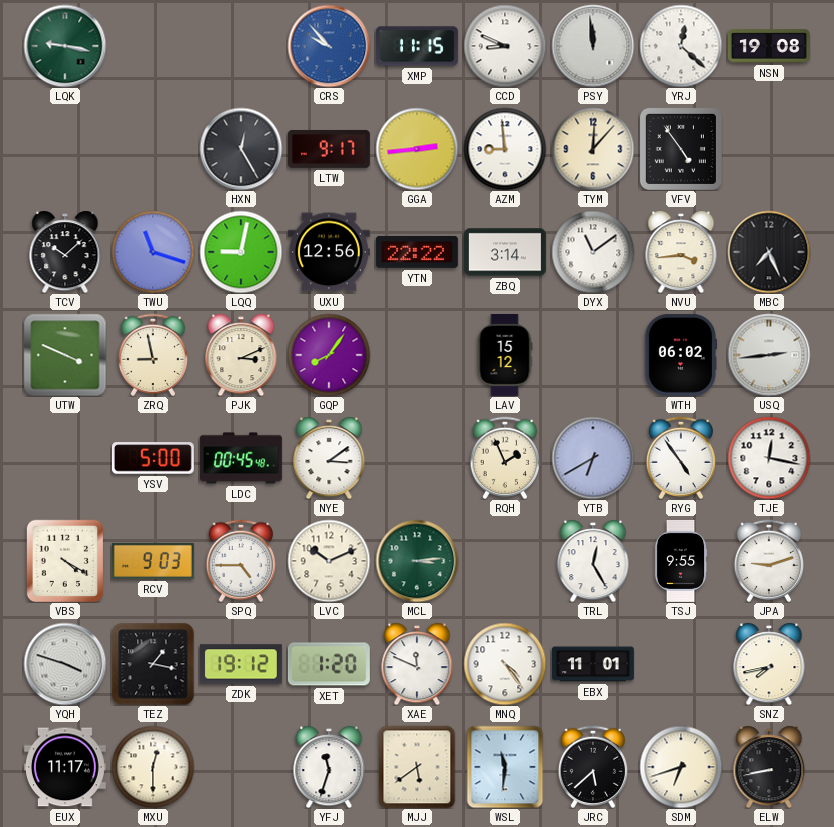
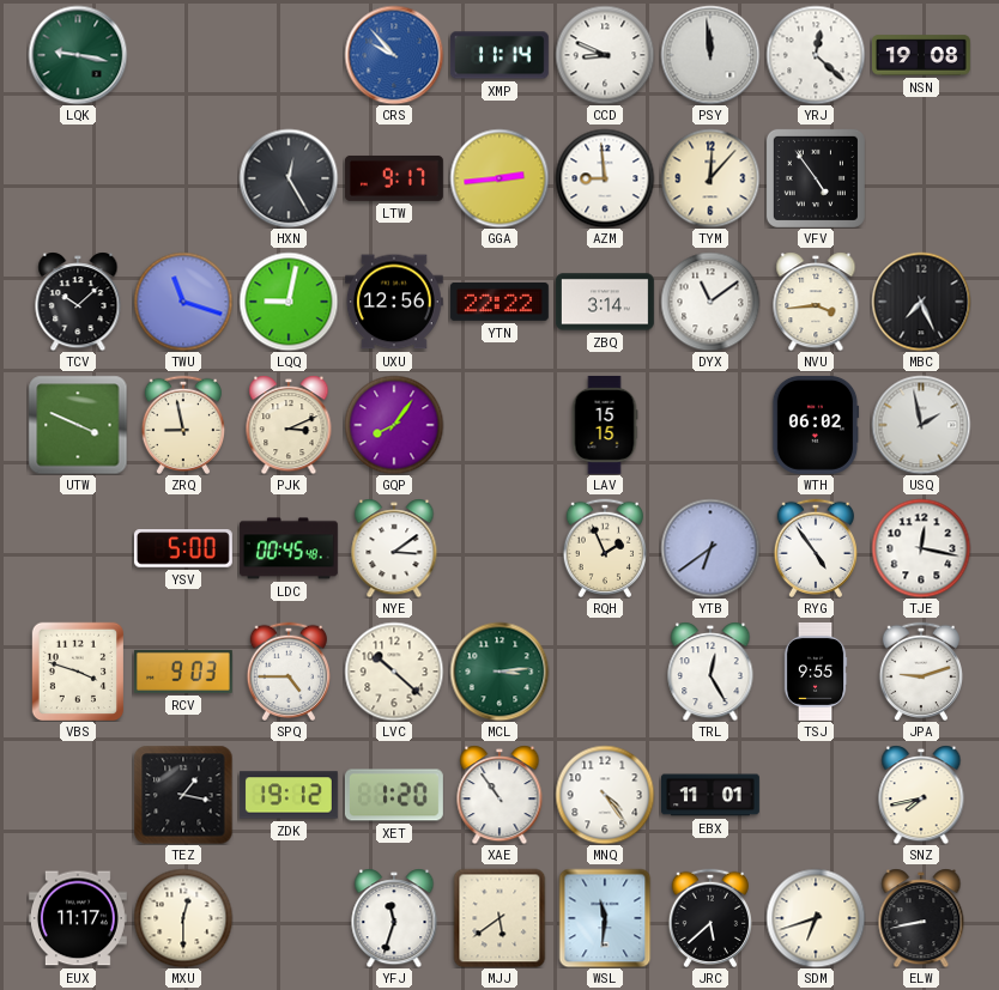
XMP: 11:15 -> 11:14
LAV: 15:12 -> 15:15
USQ: 2:44 -> 1:58
YTB: 6:40 -> 6:39
VBS: 4:20 -> 3:48
LVC: 10:11 -> 10:22
YQH: 3:48 -> none
XAE: 11:49 -> 10:54
